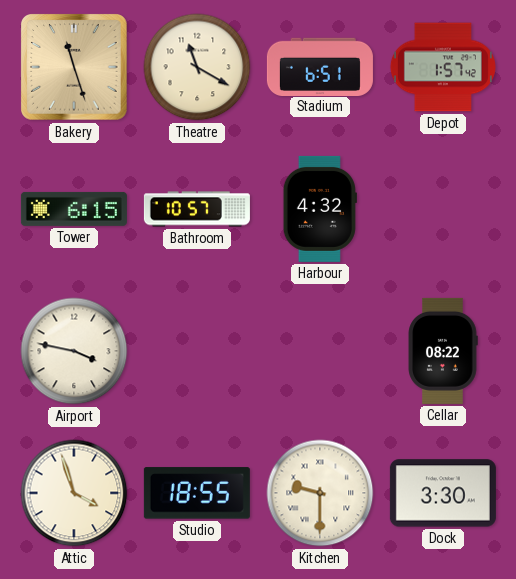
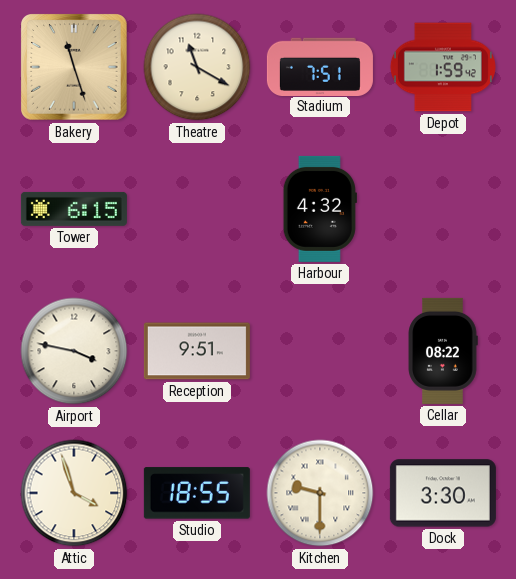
Stadium: 6:51 -> 7:51
Depot: 1:57 -> 1:59
Bathroom: 10:57 -> none
Reception: none -> 9:51
